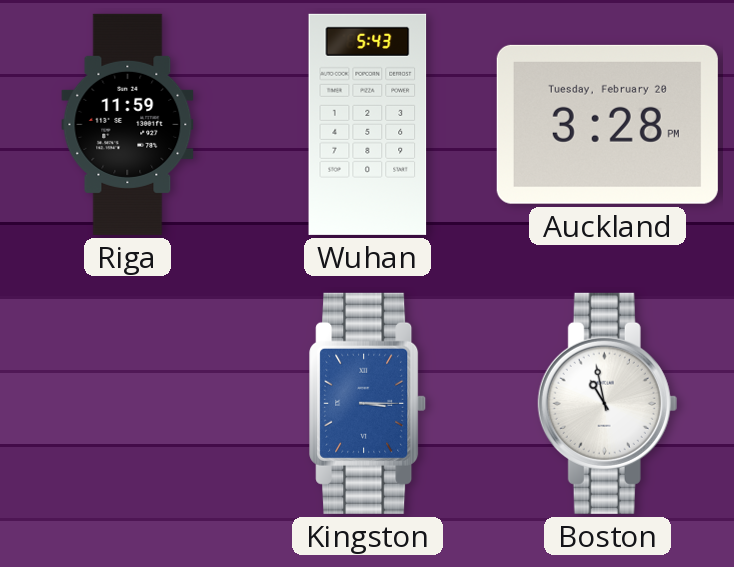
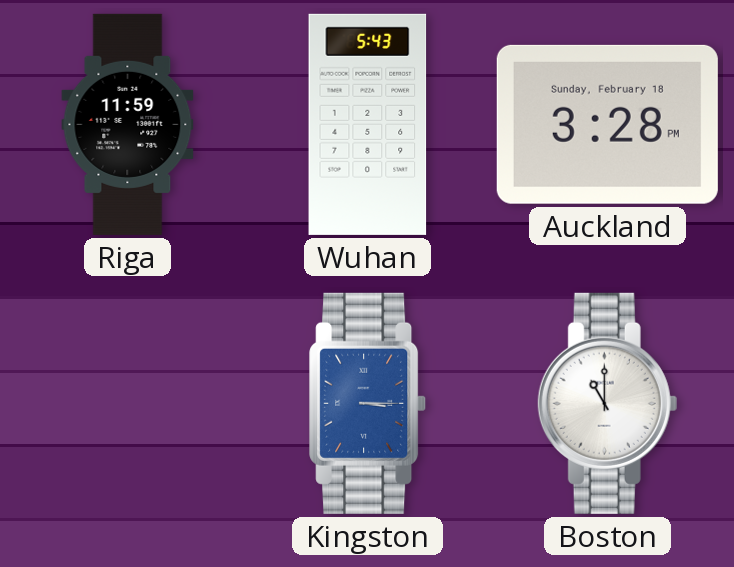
Auckland date: Tuesday, February 20 -> Sunday, February 18
Boston: 10:58 -> 11:00
